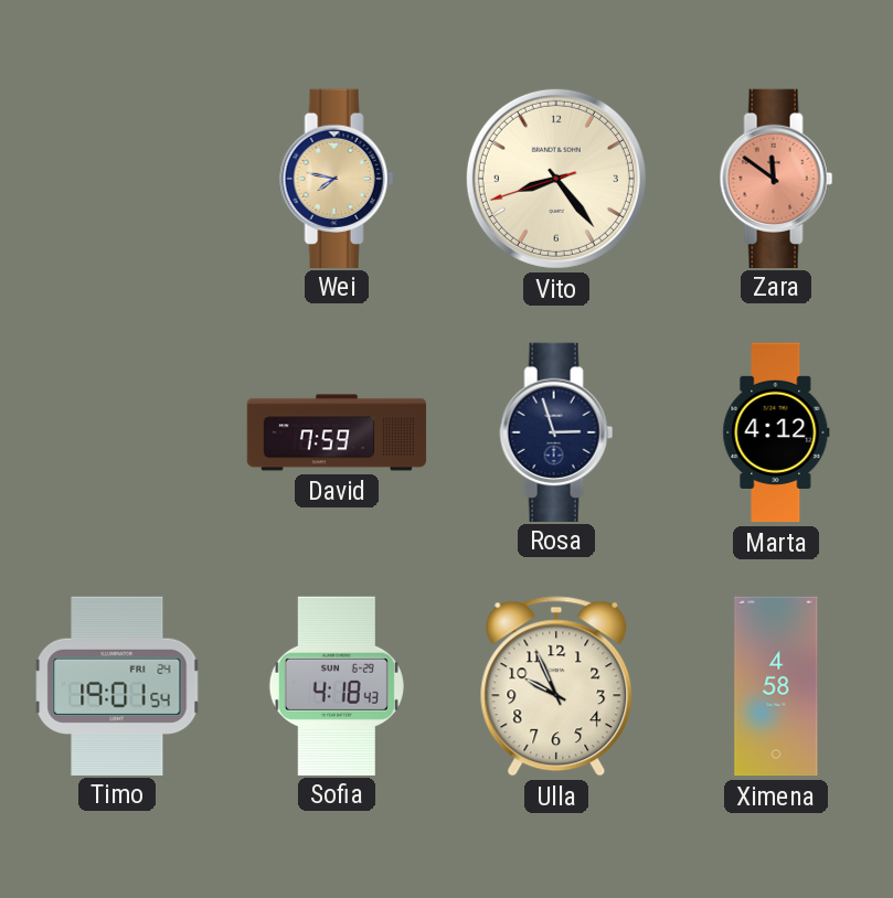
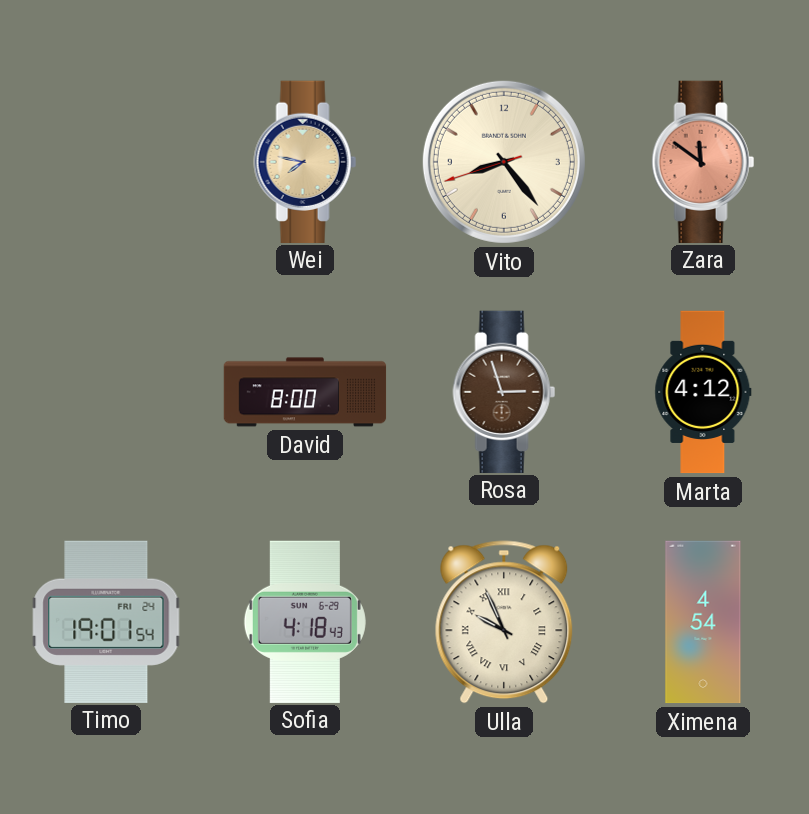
David: 7:59 -> 8:00
Rosa dial: navy -> brown
Ulla numerals: Arabic -> Roman
Ximena: 4:58 -> 4:54
